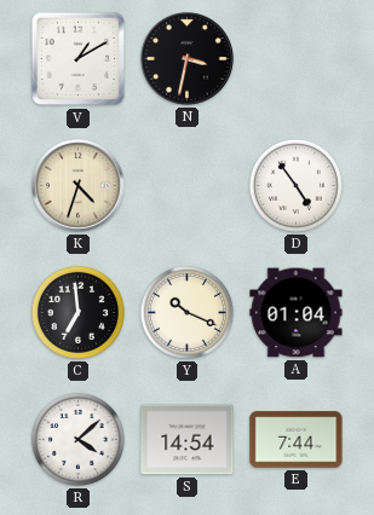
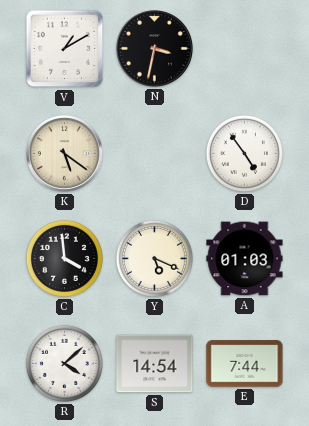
K: 4:33 -> 5:21
C: 6:59 -> 3:59
Y: 10:19 -> 5:19
A: 01:04 -> 01:03
